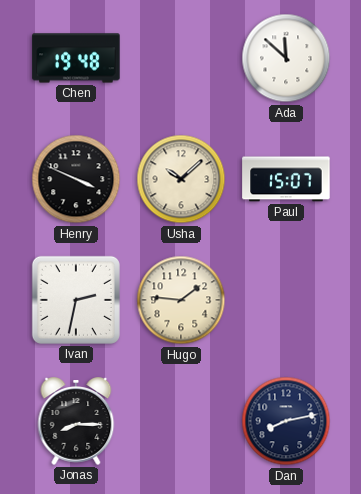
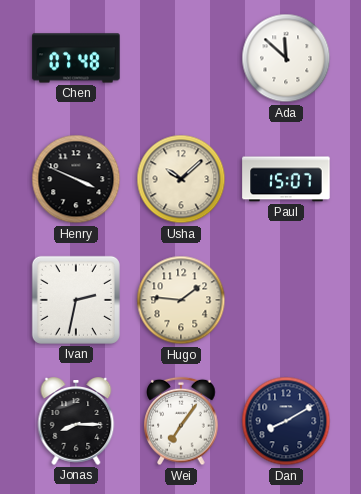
Chen: 19:48 -> 07:48
Wei: none -> 7:06
Dan: 8:13 -> 8:10
